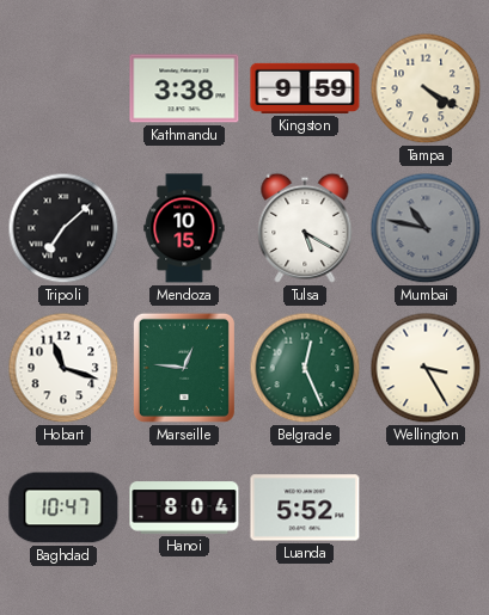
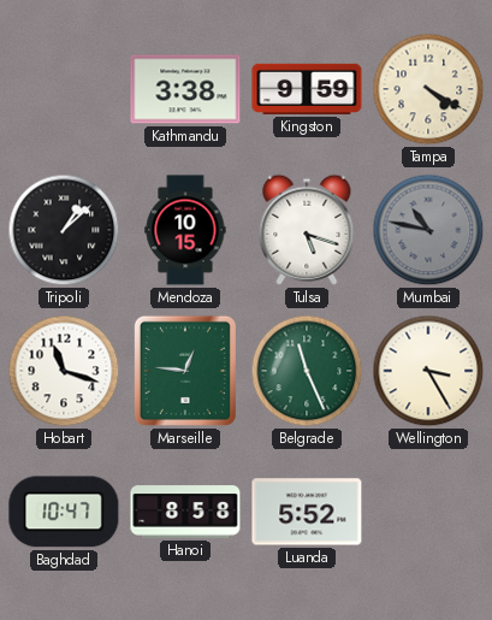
Tripoli: 7:08 -> 1:08
Tulsa: 5:20 -> 5:18
Belgrade: 12:26 -> 11:26
Hanoi: 8:04 -> 8:58
